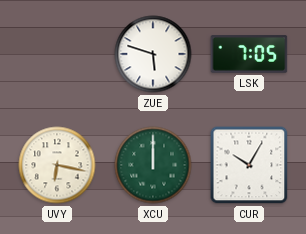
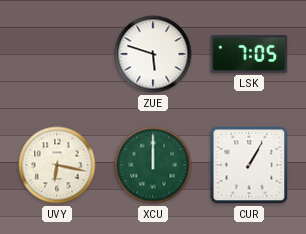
CUR: 10:05 -> 1:05
